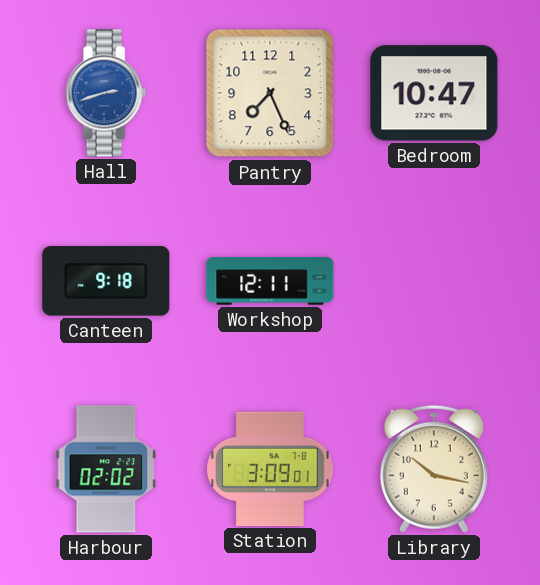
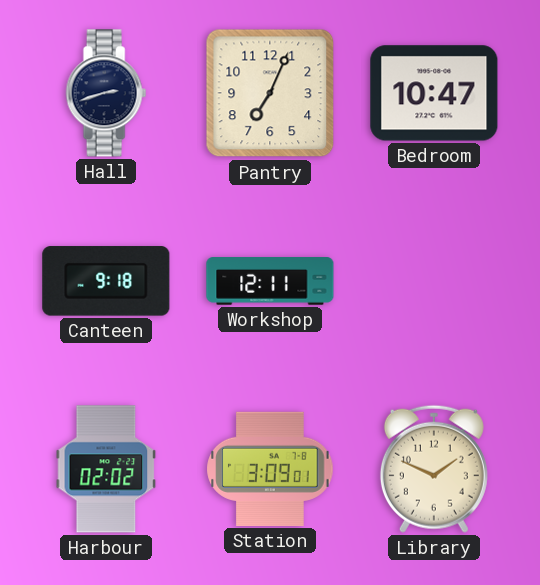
Hall dial: blue -> navy
Pantry: 7:26 -> 7:04
Library: 10:17 -> 1:49
